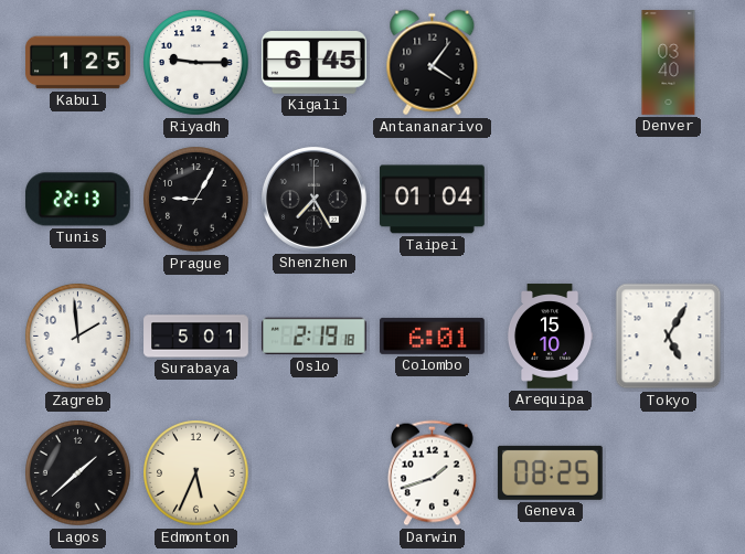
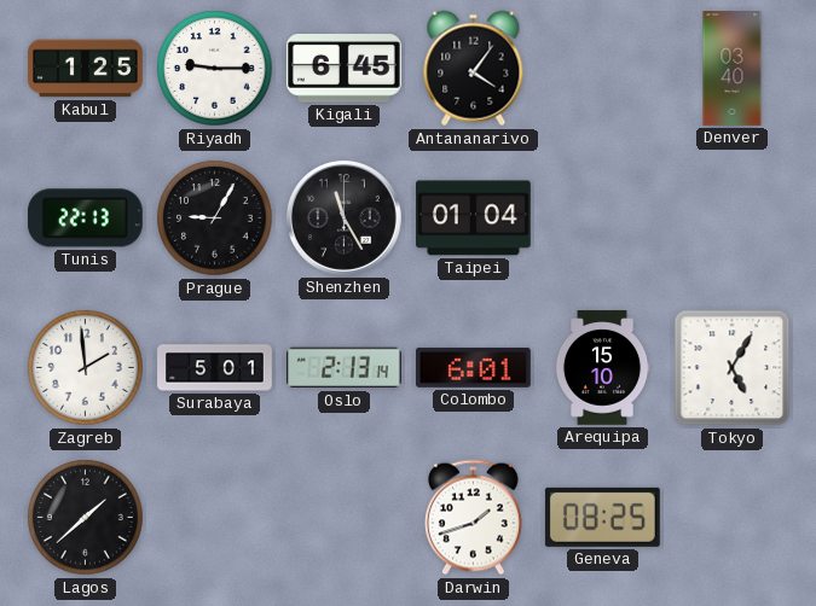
Shenzhen: 7:25 -> 11:25
Oslo: 2:19 -> 2:13
Edmonton: 5:34 -> none
